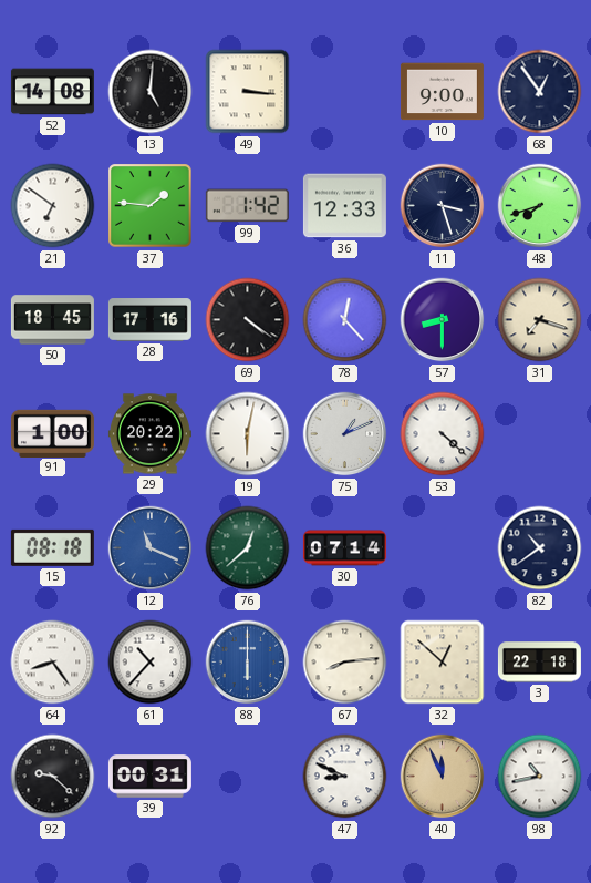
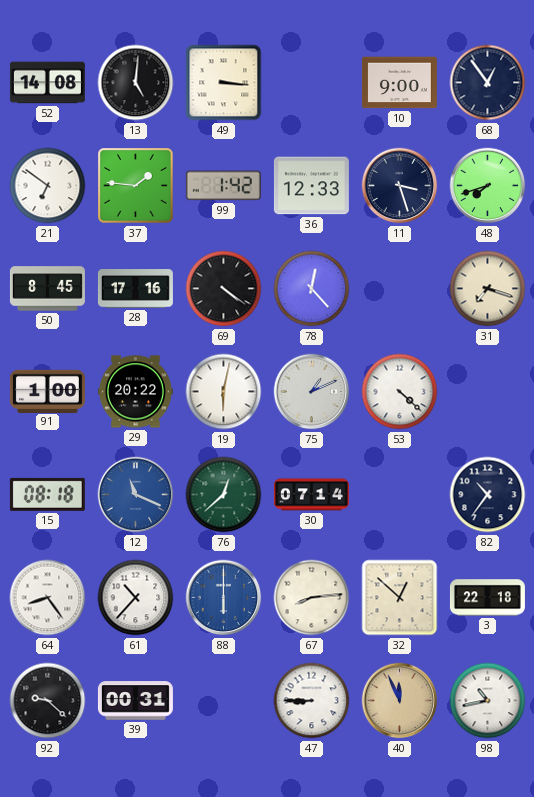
50: 18:45 -> 8:45
57: 8:30 -> none
82: 10:39 -> 10:36
47: 8:49 -> 8:45
